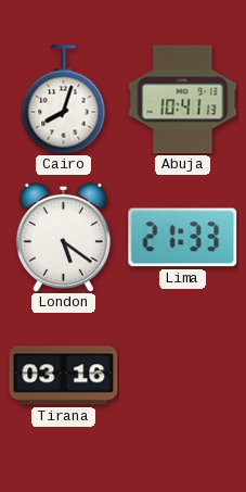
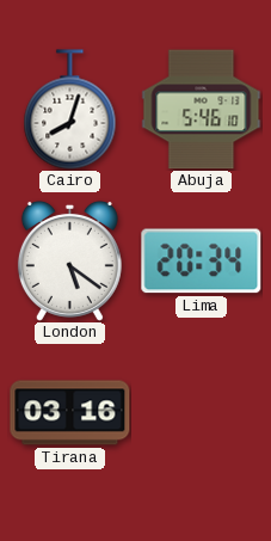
Abuja: 10:41 -> 5:46
Lima: 21:33 -> 20:34
